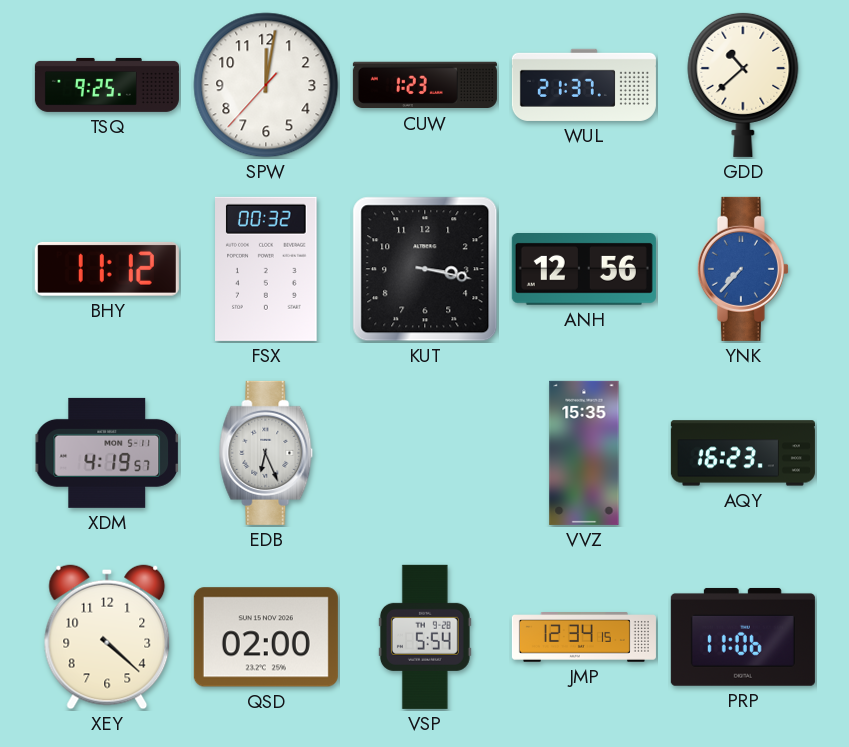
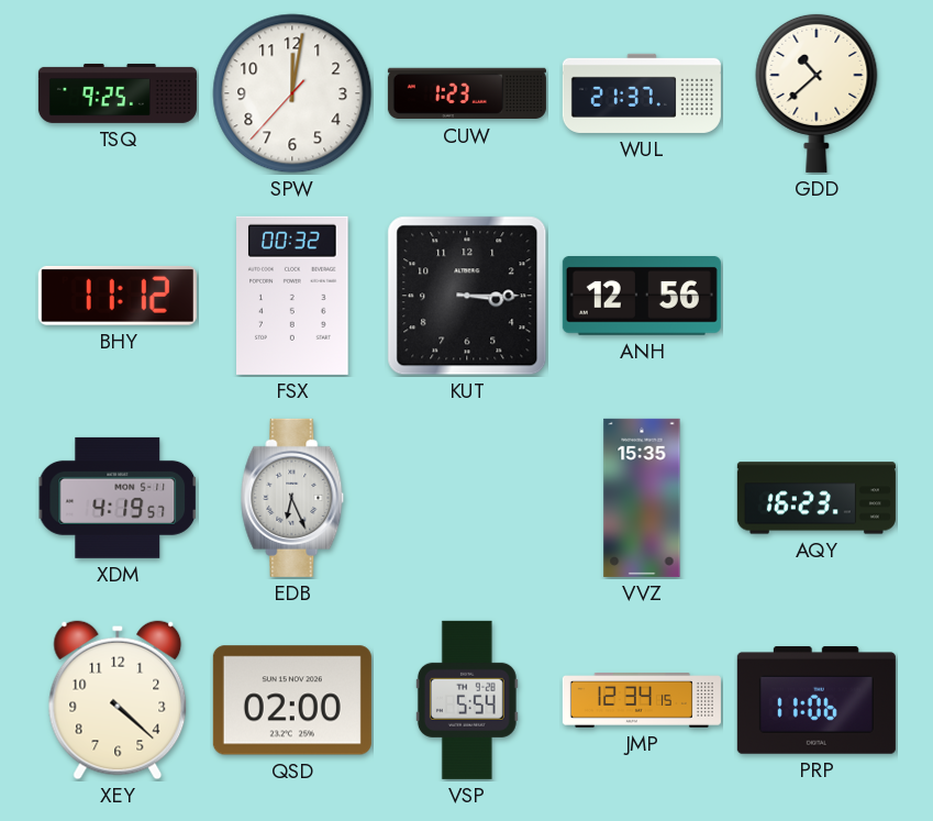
KUT: 3:17 -> 3:15
YNK: 7:37 -> none
